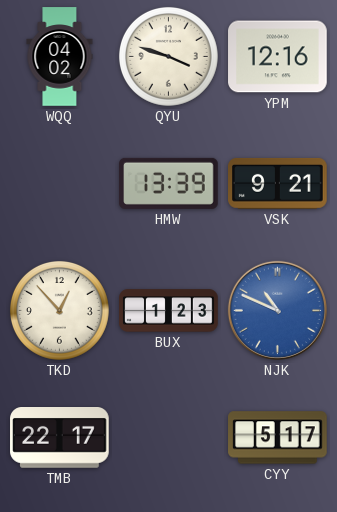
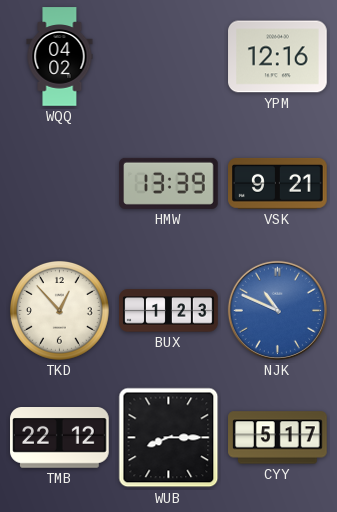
QYU: 3:48 -> none
TMB: 22:17 -> 22:12
WUB: none -> 8:15
